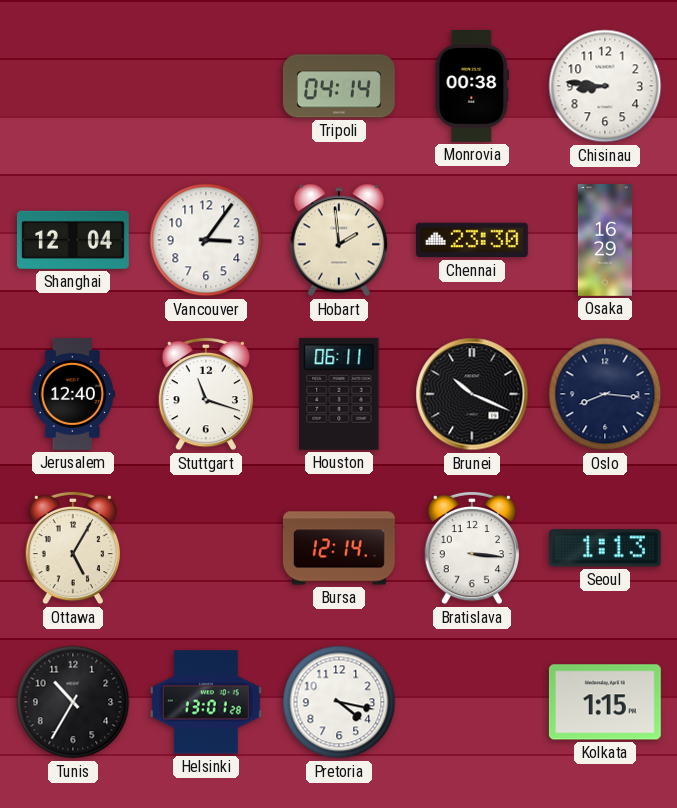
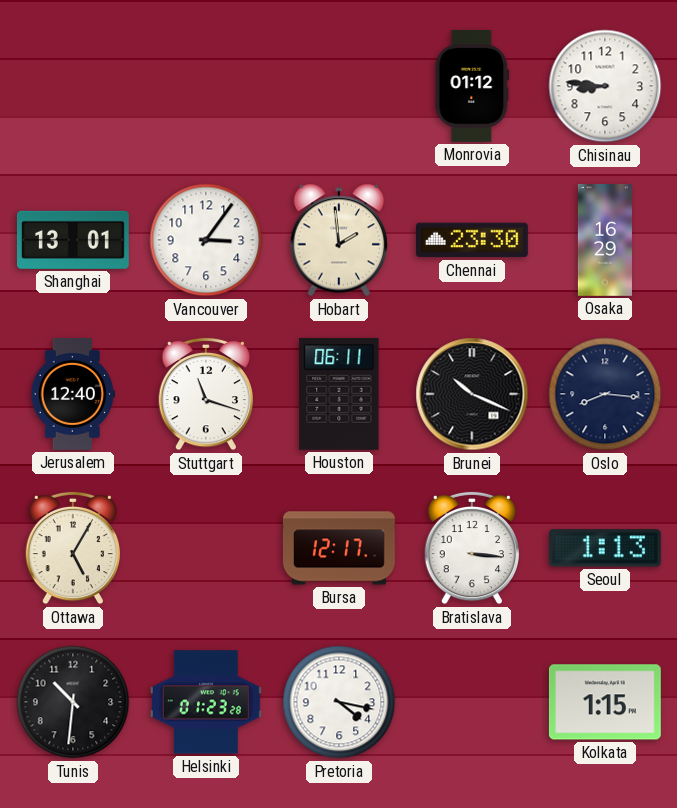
Tripoli: 04:14 -> none
Monrovia: 00:38 -> 01:12
Shanghai: 12:04 -> 13:01
Bursa: 12:14 -> 12:17
Tunis: 10:35 -> 10:31
Helsinki: 13:01 -> 01:23
